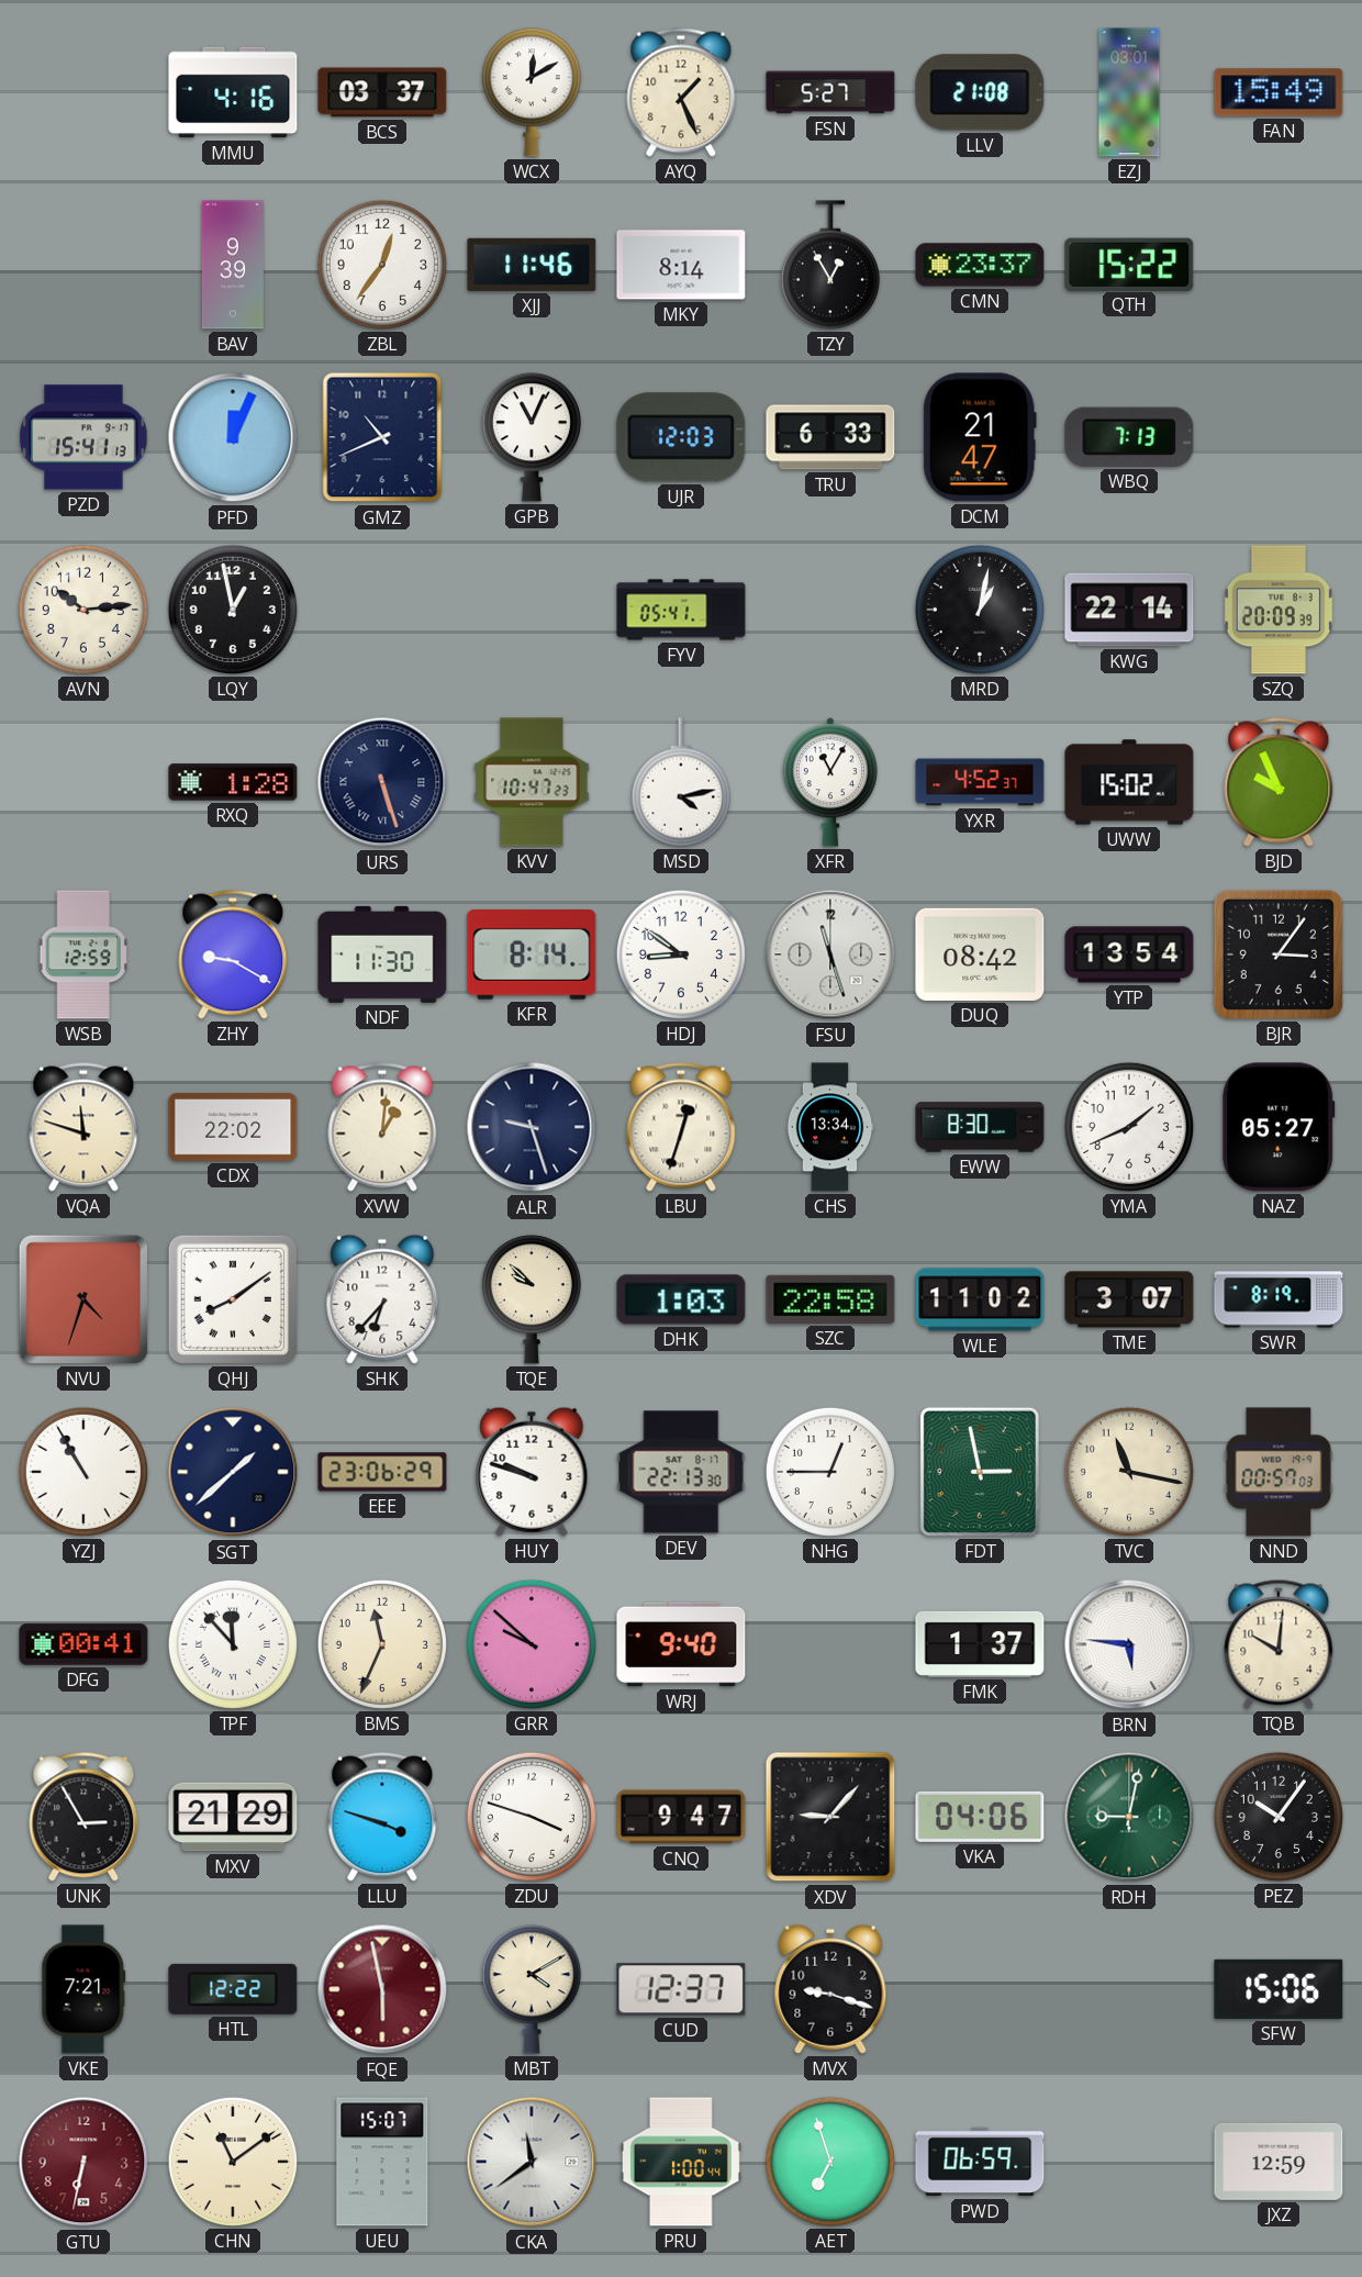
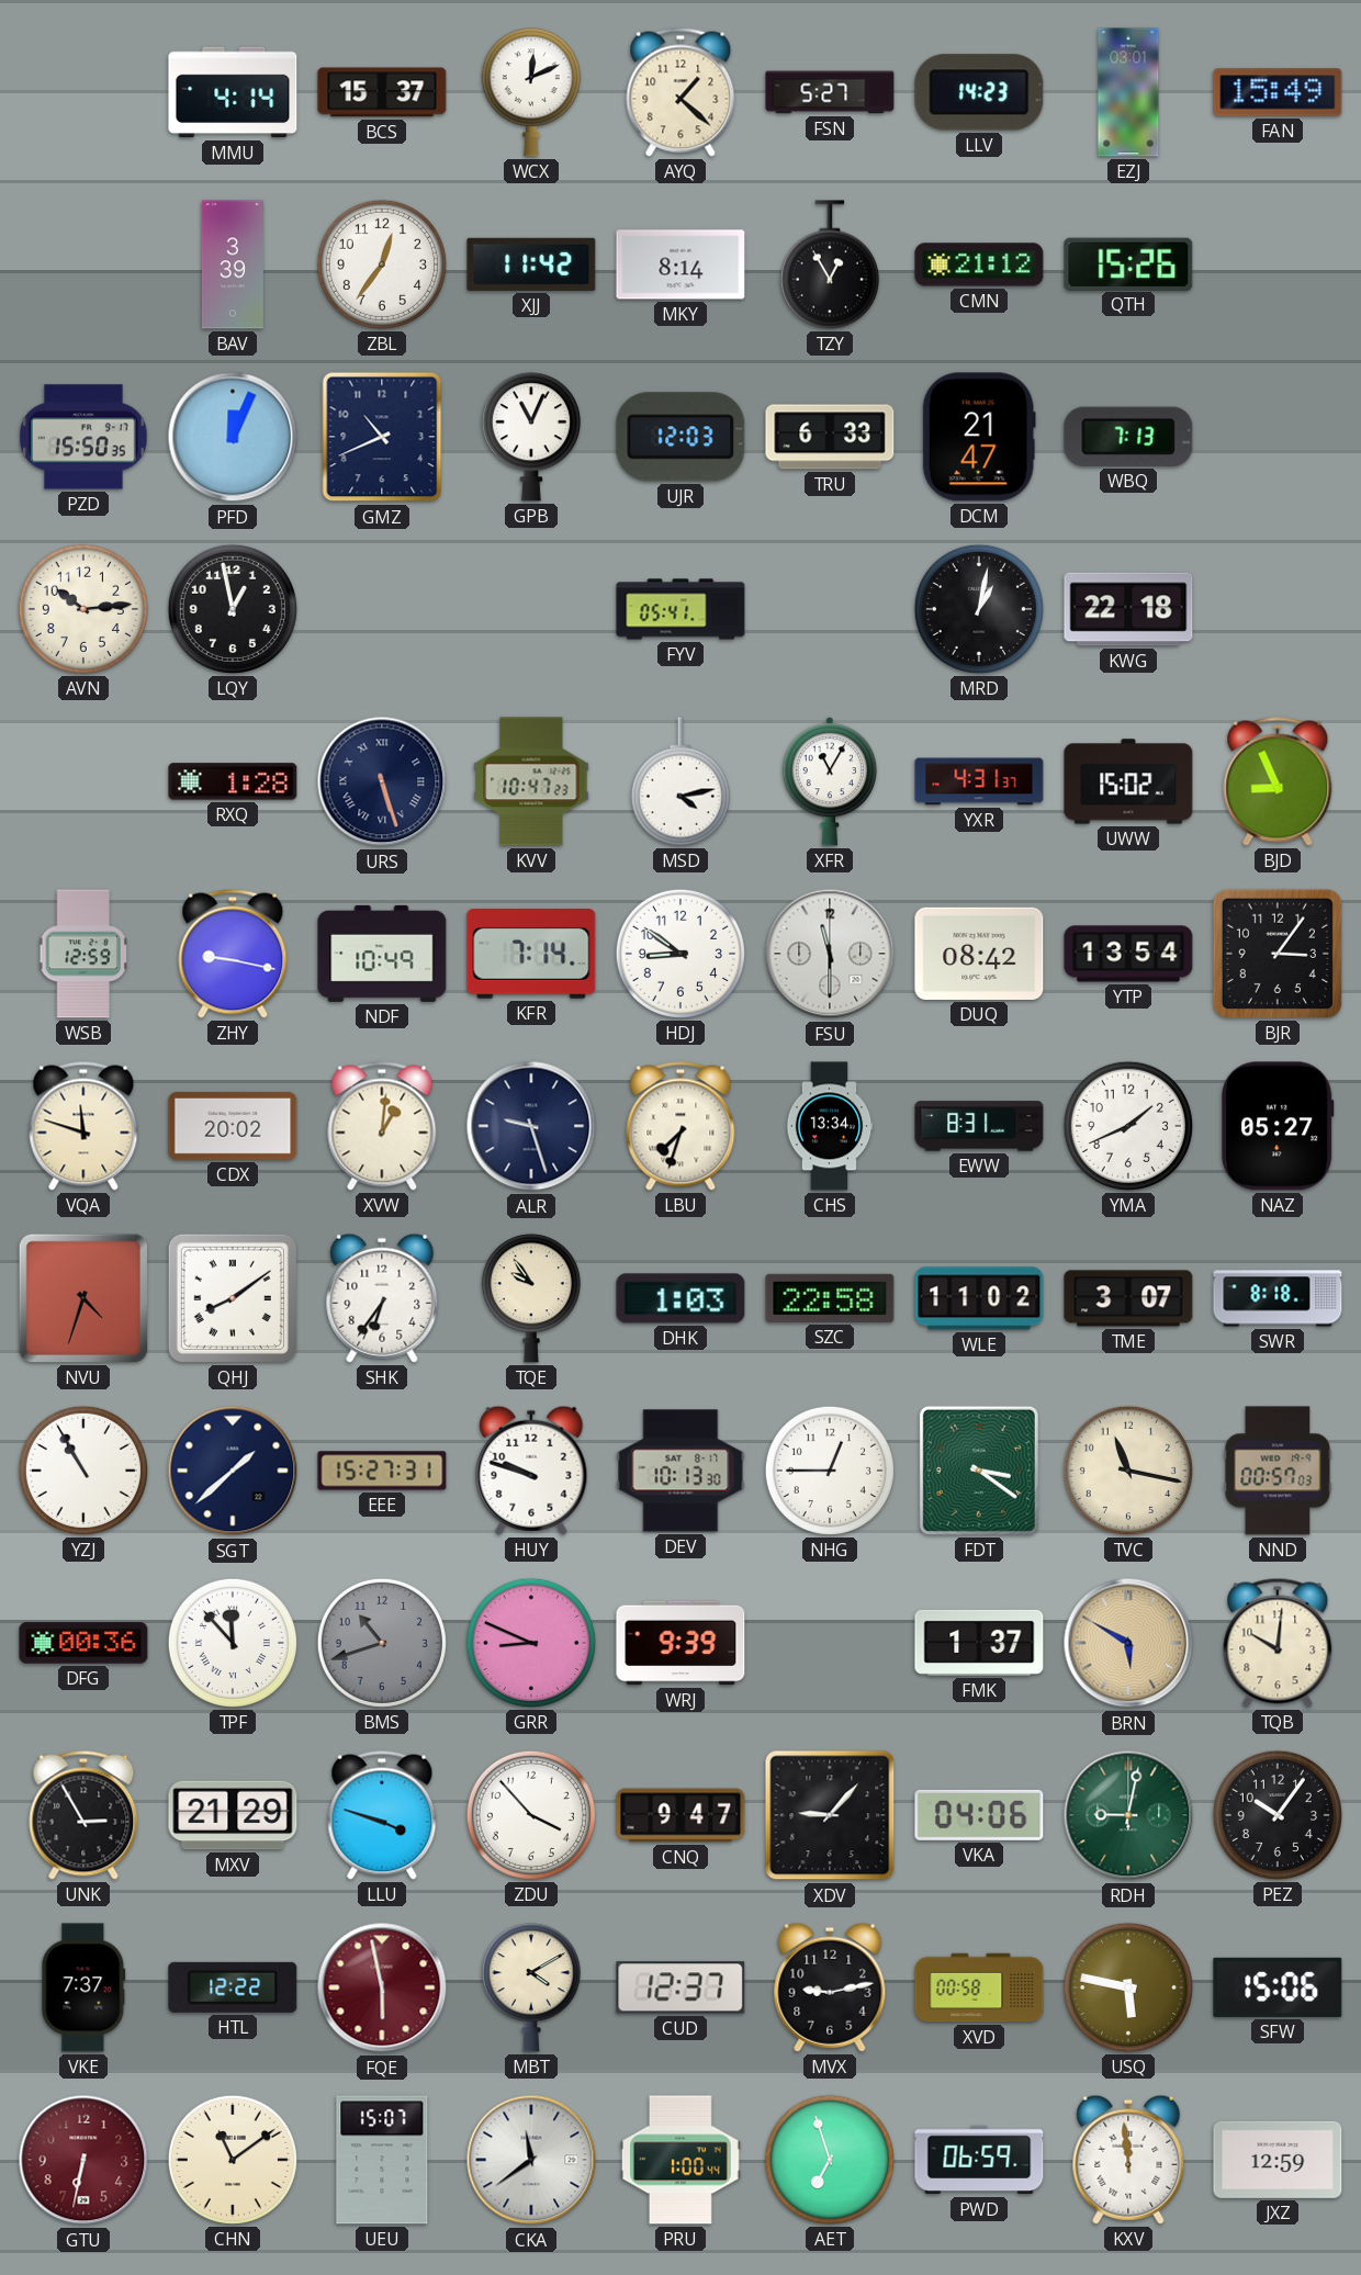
MMU: 4:16 -> 4:14
BCS: 03:37 -> 15:37
WCX: 12:10 -> 12:11
AYQ: 1:26 -> 1:22
LLV: 21:08 -> 14:23
BAV: 9:39 -> 3:39
XJJ: 11:46 -> 11:42
CMN: 23:37 -> 21:12
QTH: 15:22 -> 15:26
PZD: 15:41 -> 15:50
KWG: 22:14 -> 22:18
SZQ: 20:09 -> none
YXR: 4:52 -> 4:31
BJD: 9:56 -> 8:56
ZHY: 9:20 -> 9:17
NDF: 11:30 -> 10:49
KFR: 8:14 -> 7:14
FSU: 11:27 -> 11:30
CDX: 22:02 -> 20:02
LBU: 12:33 -> 7:33
EWW: 8:30 -> 8:31
SHK: 6:37 -> 6:36
TQE: 9:52 -> 9:54
SWR: 8:19 -> 8:18
EEE: 23:06 -> 15:27
DEV: 22:13 -> 10:13
FDT: 2:58 -> 3:21
DFG: 00:41 -> 00:36
BMS: 11:34 -> 10:42
BMS dial: cream -> grey
GRR: 9:52 -> 8:49
WRJ: 9:40 -> 9:39
BRN: 5:46 -> 5:50
BRN dial: white -> champagne
ZDU: 3:48 -> 3:53
VKE: 7:21 -> 7:37
MVX: 9:18 -> 9:13
XVD: none -> 00:58
USQ: none -> 5:47
KXV: none -> 11:59
